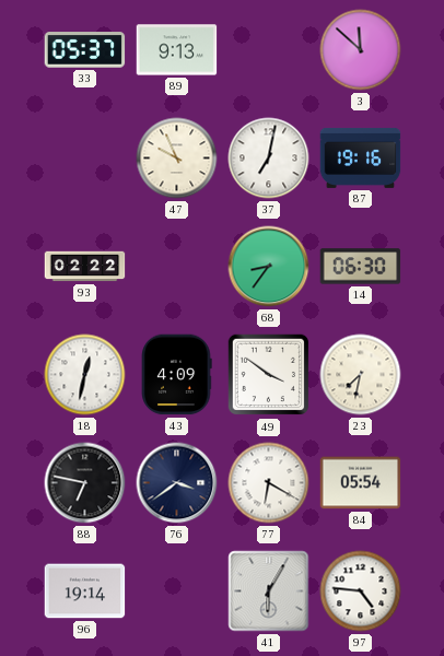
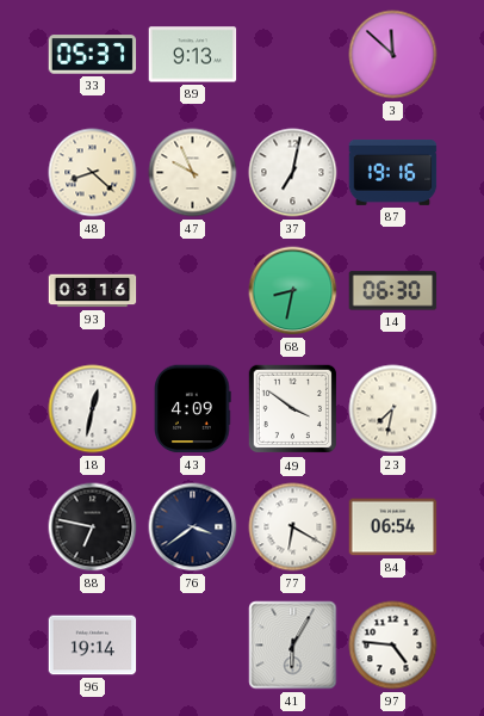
48: none -> 8:22
93: 02:22 -> 03:16
68: 8:36 -> 8:32
84: 05:54 -> 06:54
